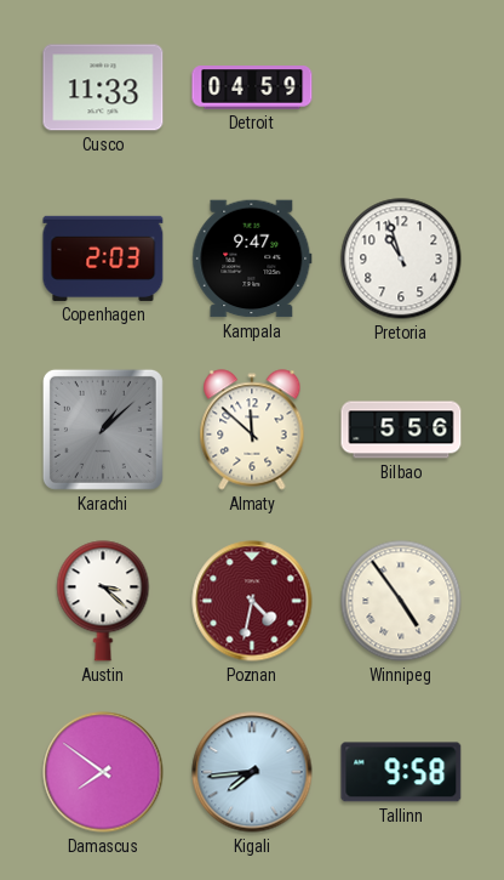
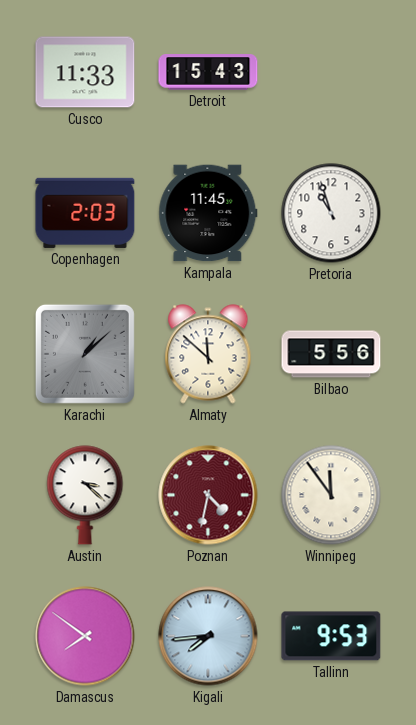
Detroit: 04:59 -> 15:43
Kampala: 9:47 -> 11:45
Winnipeg: 4:54 -> 11:54
Tallinn: 9:58 -> 9:53
